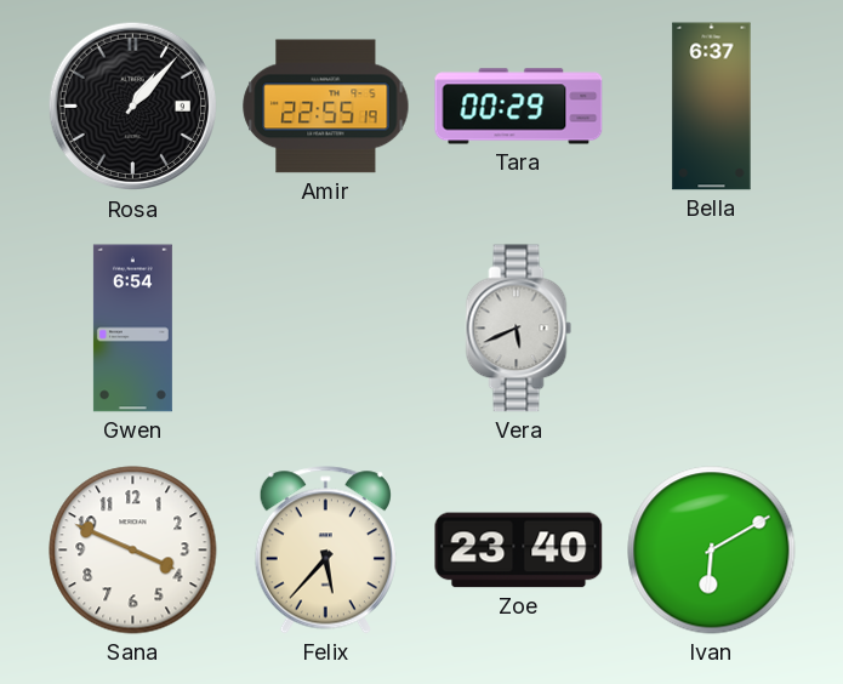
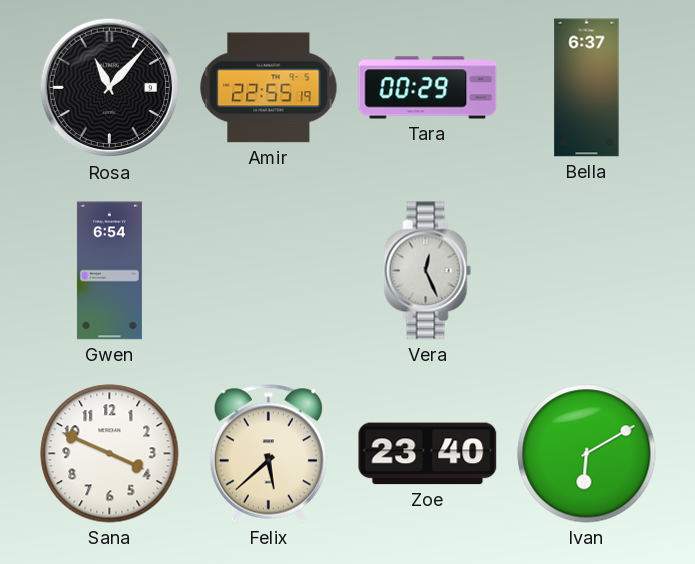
Rosa: 1:07 -> 11:07
Vera: 5:41 -> 12:26
Felix: 5:37 -> 5:38
